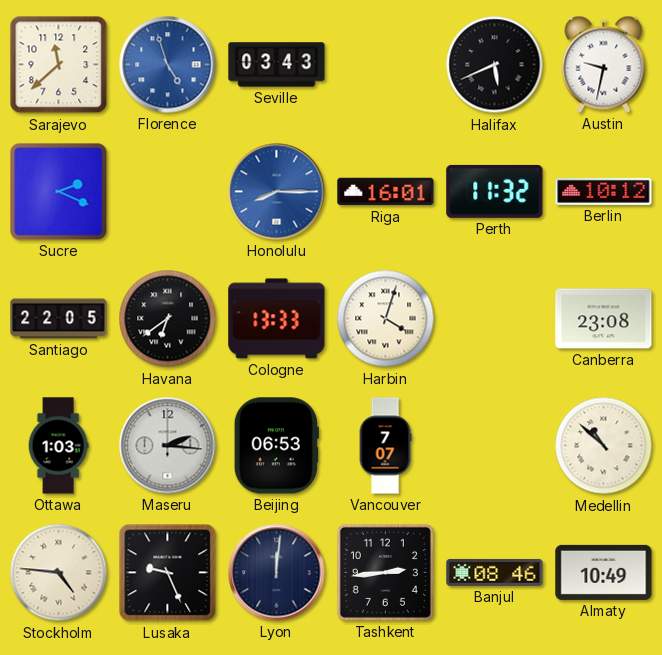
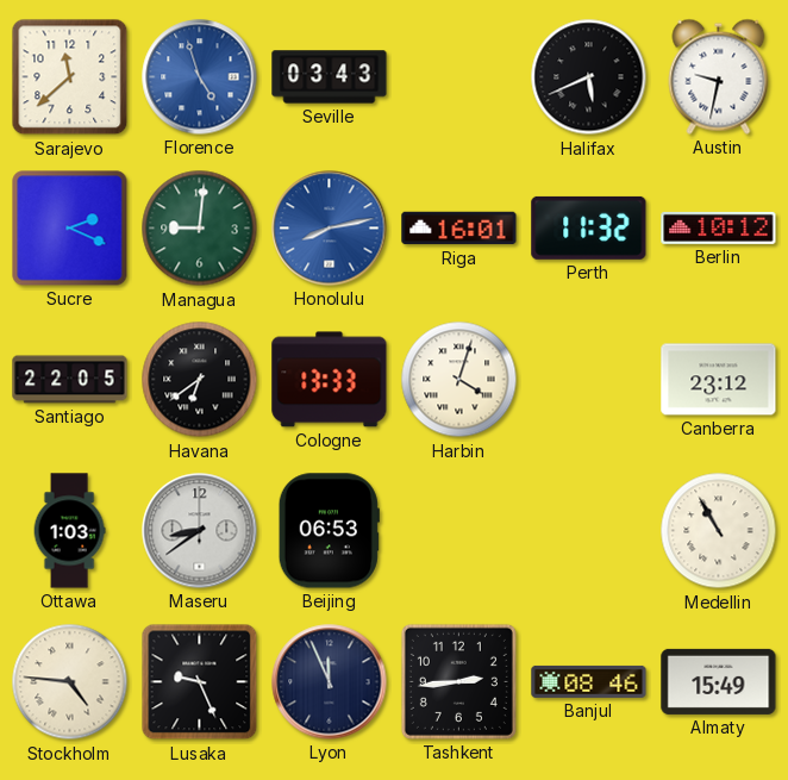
Managua: none -> 9:01
Honolulu: 8:15 -> 8:13
Canberra: 23:08 -> 23:12
Maseru: 2:16 -> 8:39
Vancouver: 7:07 -> none
Medellin: 10:52 -> 10:55
Lyon: 12:01 -> 11:56
Almaty: 10:49 -> 15:49
